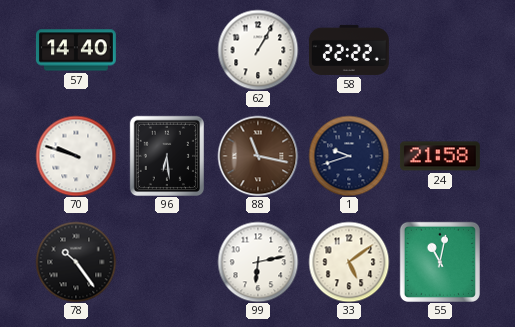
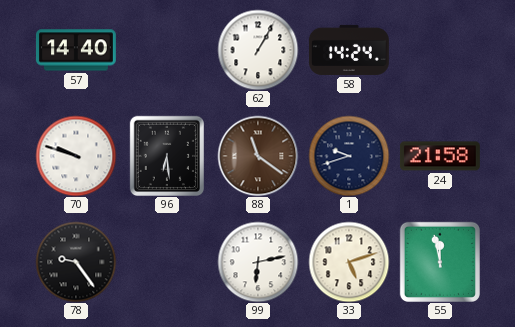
58: 22:22 -> 14:24
88: 11:17 -> 11:21
78: 10:24 -> 9:24
33: 5:09 -> 5:12
55: 11:02 -> 11:58
